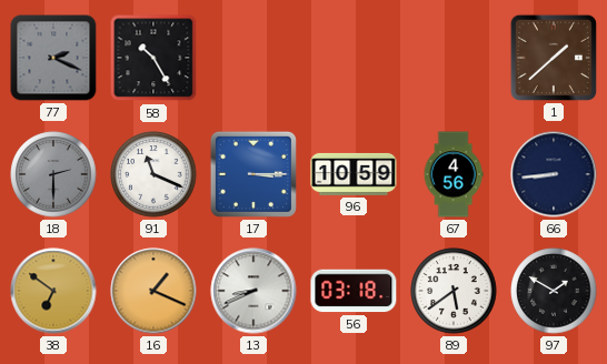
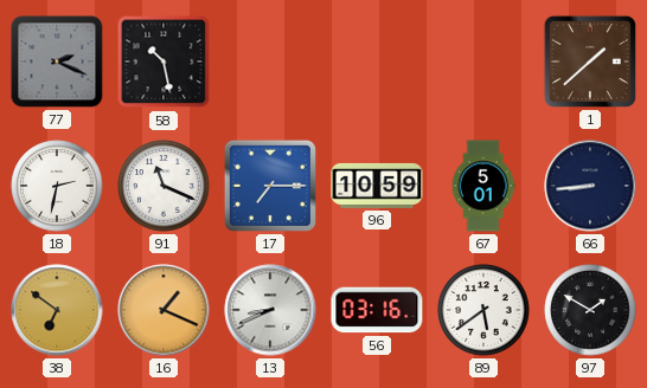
58: 10:25 -> 10:28
18: 2:30 -> 2:32
18 dial: grey -> white
17: 3:15 -> 7:15
67: 4:56 -> 5:01
56: 03:18 -> 03:16
